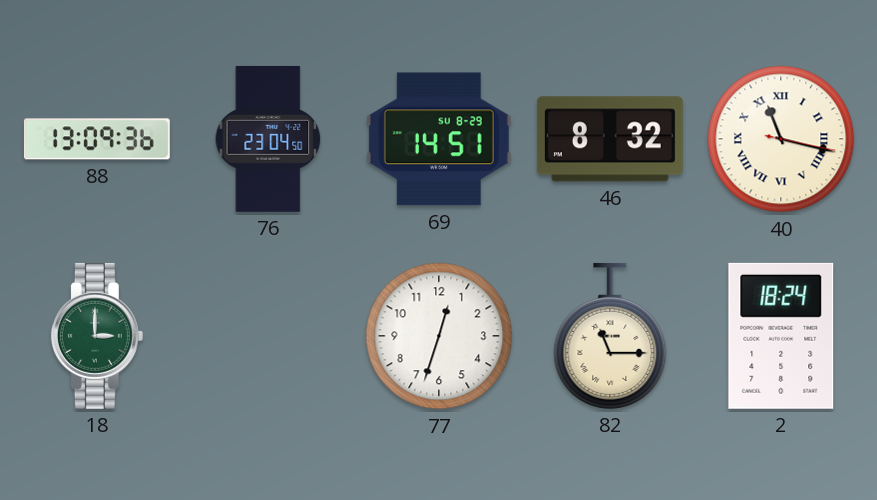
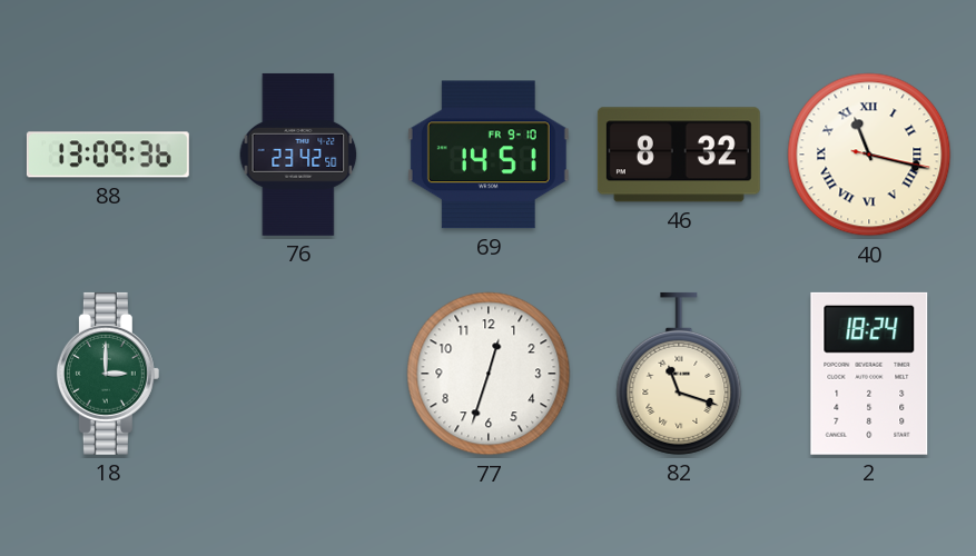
76: 23:04 -> 23:42
69 date: SU 8-29 -> FR 9-10
82: 11:15 -> 11:18
